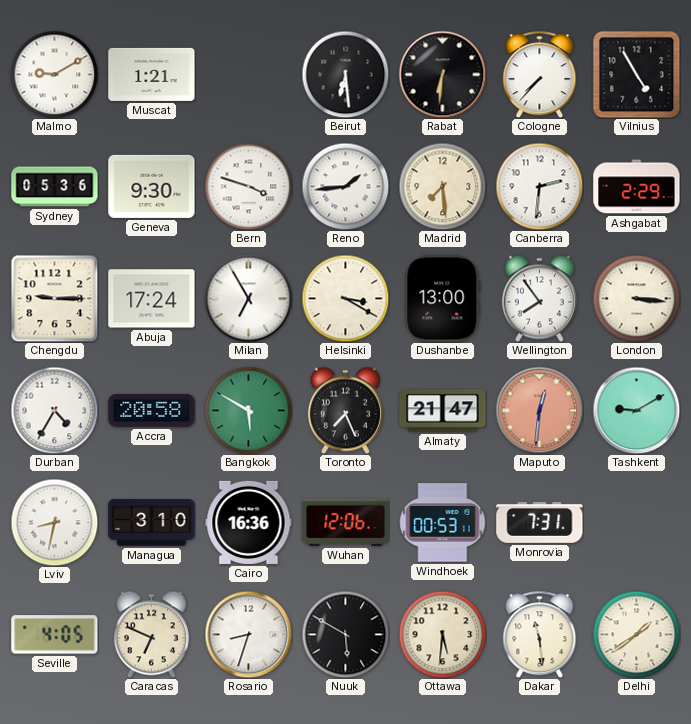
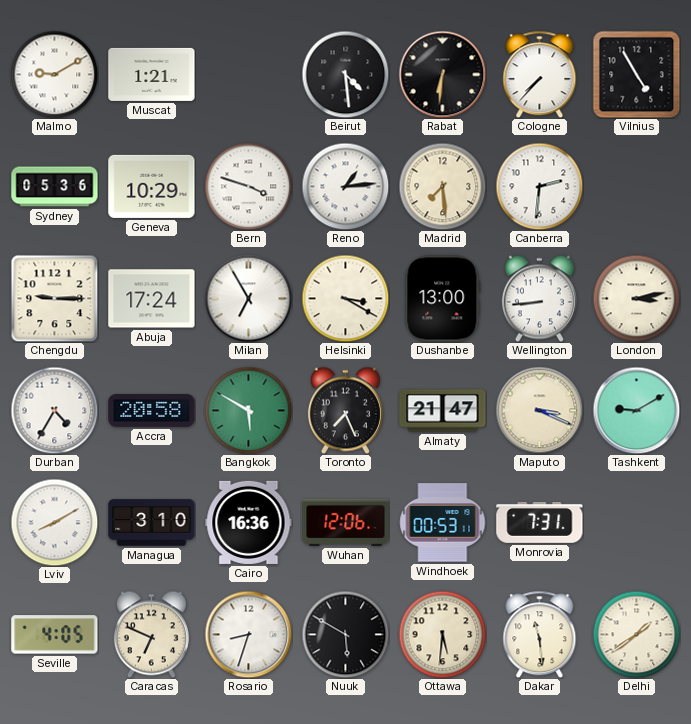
Beirut: 6:29 -> 4:29
Geneva: 9:30 -> 10:29
Reno: 1:44 -> 1:14
Ashgabat: 2:29 -> none
Wellington: 7:54 -> 8:44
London: 3:16 -> 3:13
Maputo: 12:31 -> 3:19
Maputo dial: salmon -> cream
Lviv: 8:32 -> 8:10
